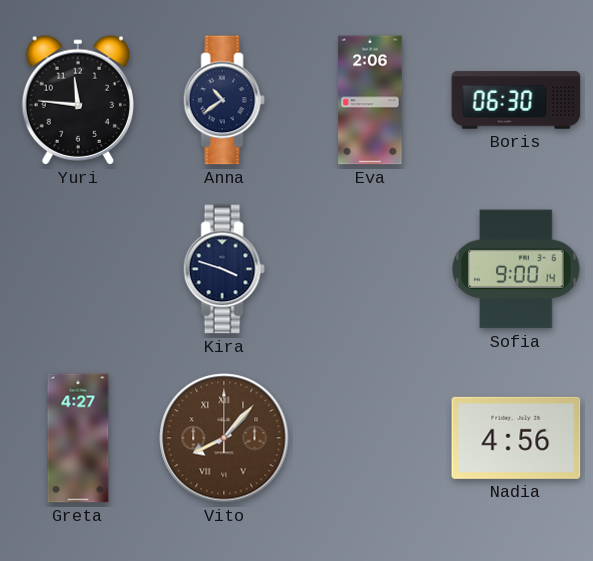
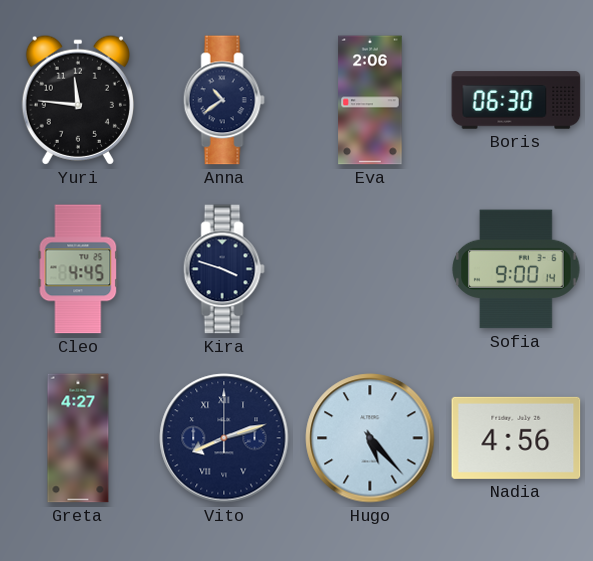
Cleo: none -> 4:45
Vito: 8:07 -> 8:12
Vito dial: brown -> navy
Hugo: none -> 5:23
